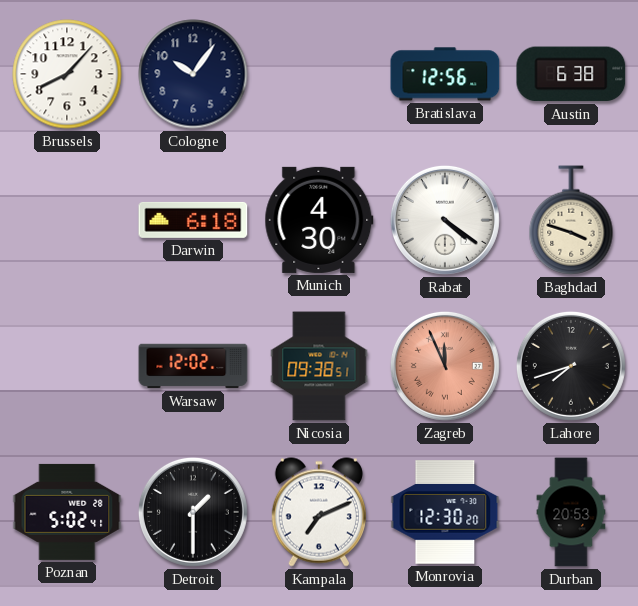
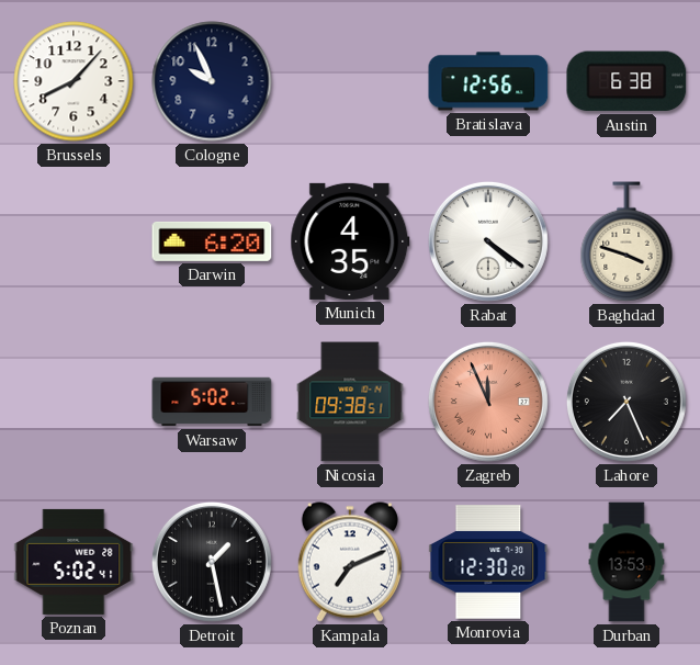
Cologne: 10:06 -> 9:56
Darwin: 6:18 -> 6:20
Munich: 4:30 -> 4:35
Warsaw: 12:02 -> 5:02
Lahore: 7:42 -> 7:26
Detroit: 1:30 -> 1:28
Durban: 20:53 -> 13:53
